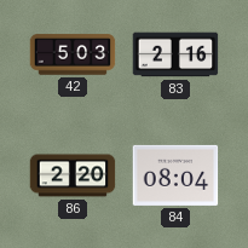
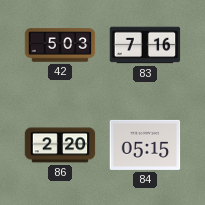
83: 2:16 -> 7:16
84: 08:04 -> 05:15
